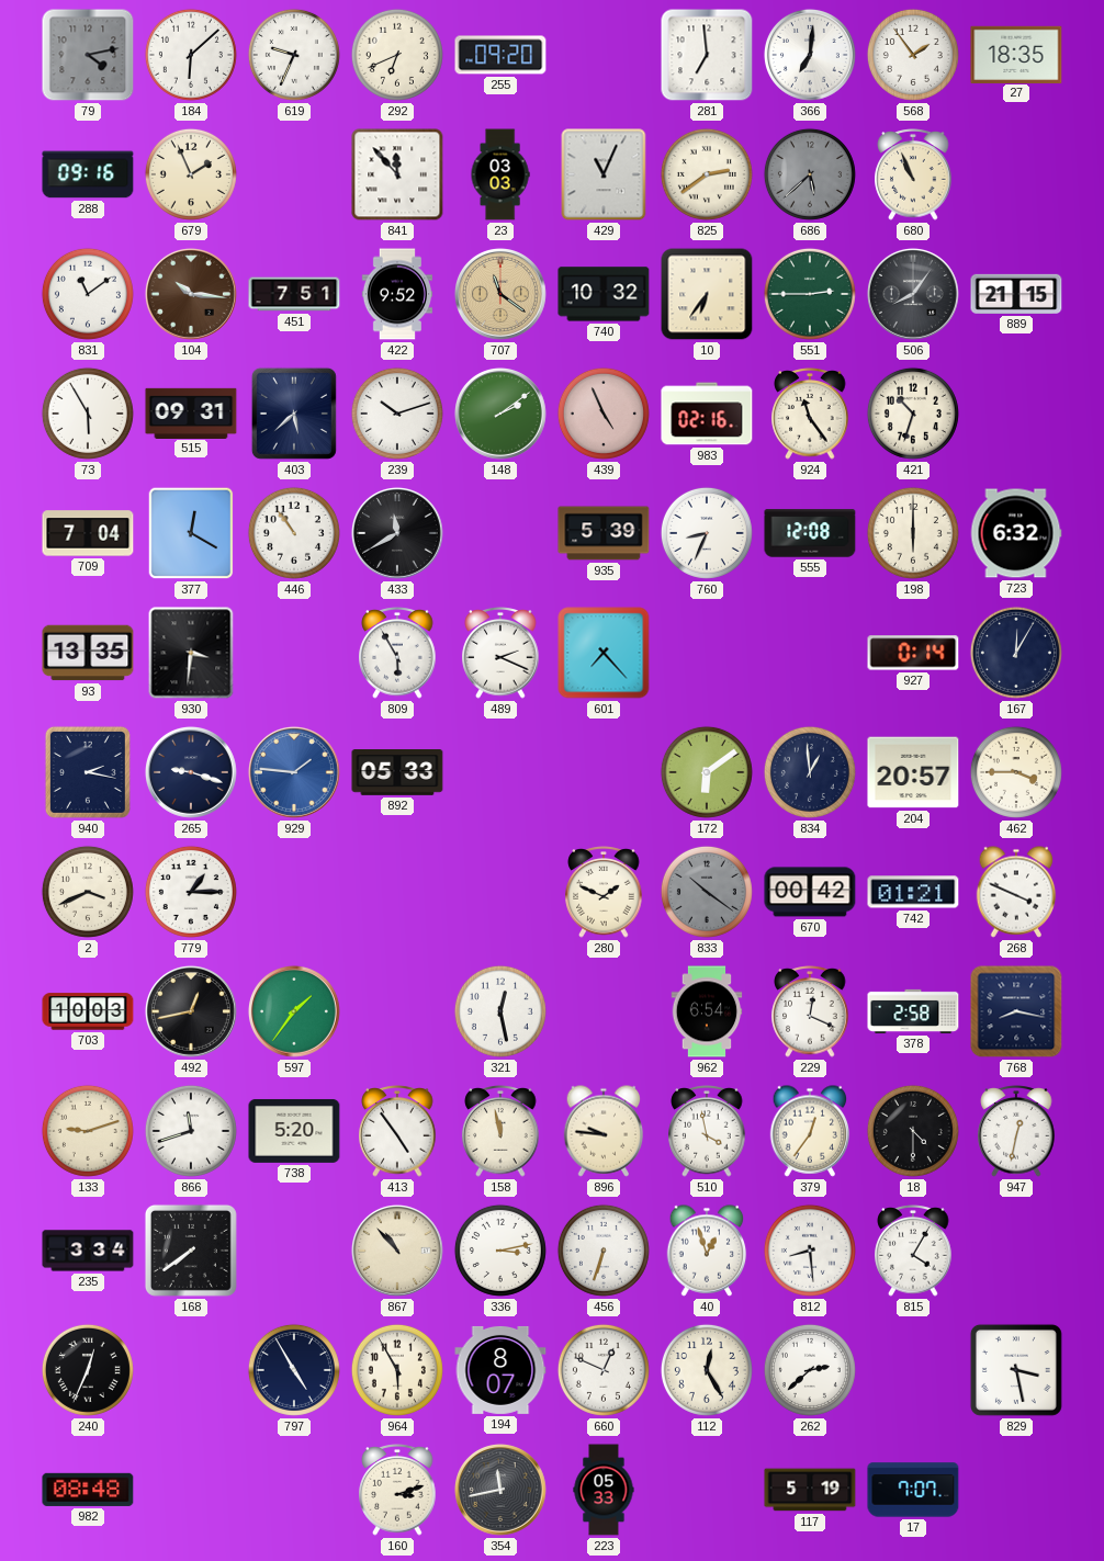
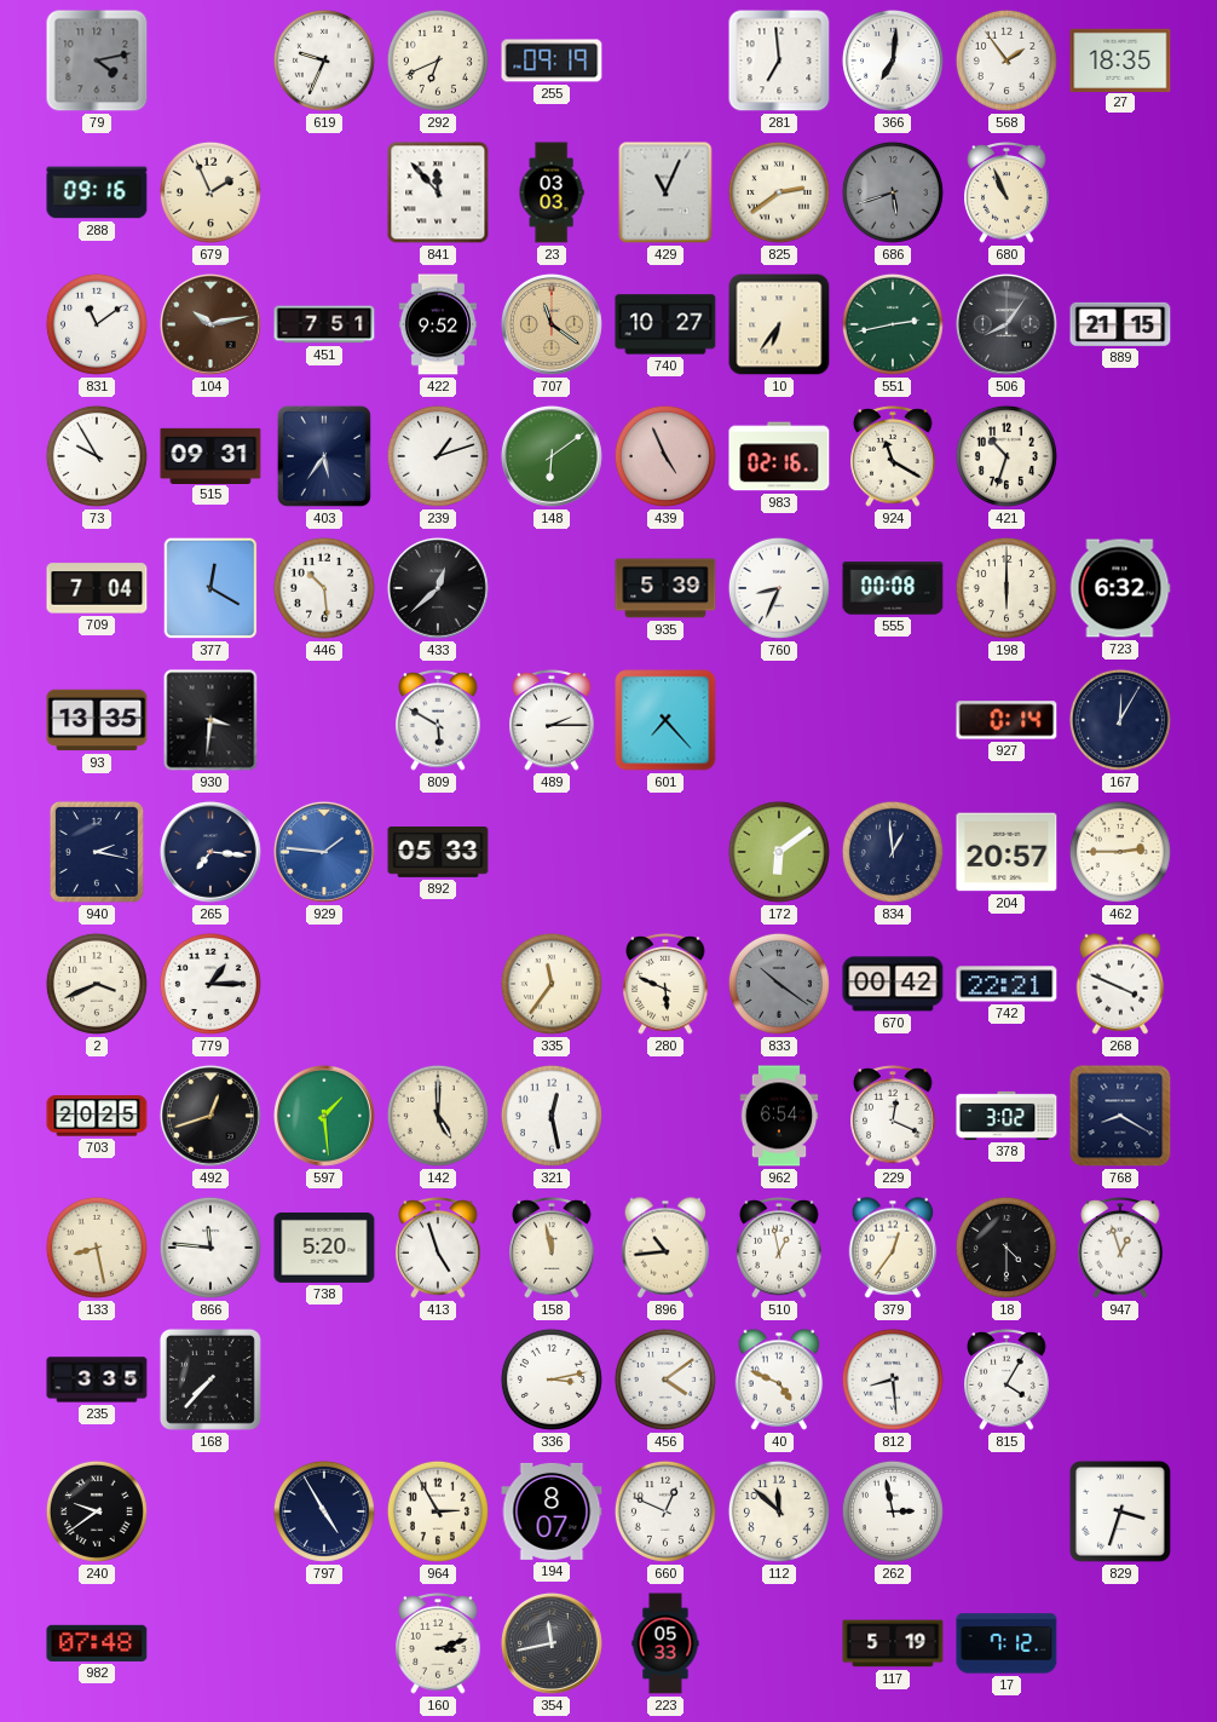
184: 6:08 -> none
255: 09:20 -> 09:19
686: 5:38 -> 5:42
104: 10:16 -> 10:13
740: 10:32 -> 10:27
551: 2:45 -> 2:43
73: 5:55 -> 9:55
403: 5:38 -> 5:36
239: 10:12 -> 1:12
148: 2:09 -> 6:09
924: 11:24 -> 11:20
446: 10:54 -> 10:29
433: 11:40 -> 12:38
555: 12:08 -> 00:08
809: 5:55 -> 5:50
489: 2:19 -> 2:15
265: 9:18 -> 7:16
462: 3:45 -> 2:45
335: none -> 11:36
280: 1:49 -> 5:49
742: 01:21 -> 22:21
703: 10:03 -> 20:25
492: 12:43 -> 12:42
597: 1:36 -> 1:29
142: none -> 5:00
378: 2:58 -> 3:02
768: 8:17 -> 8:20
133: 9:12 -> 8:28
866: 11:42 -> 11:46
413: 4:54 -> 4:57
896: 9:46 -> 10:44
510: 3:58 -> 12:58
947: 12:32 -> 12:57
235: 3:34 -> 3:35
168: 7:39 -> 7:37
867: 10:53 -> none
456: 6:33 -> 4:09
40: 12:57 -> 4:49
240: 12:34 -> 9:39
964: 5:55 -> 2:55
112: 12:25 -> 11:52
262: 2:38 -> 2:58
829: 3:28 -> 3:33
982: 08:48 -> 07:48
17: 7:07 -> 7:12
